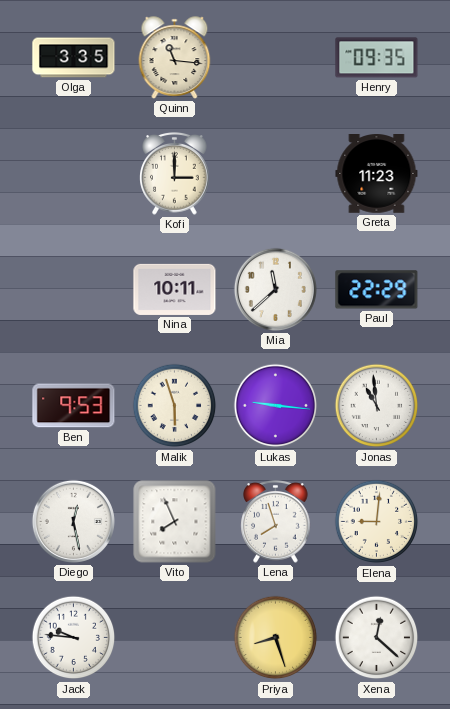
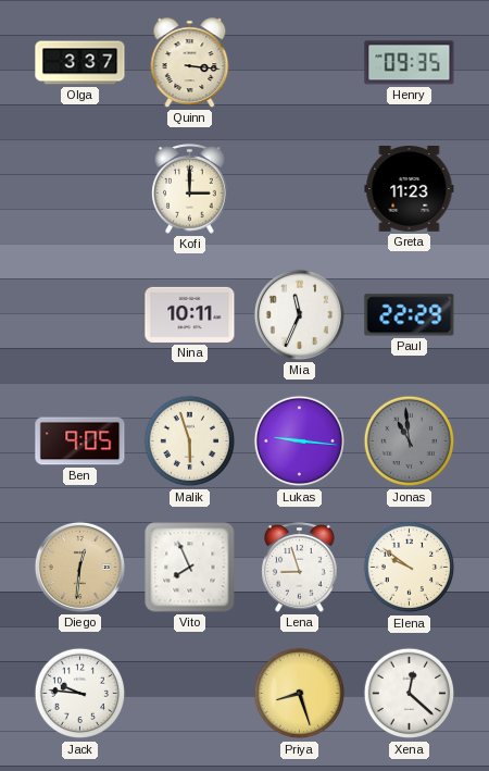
Olga: 3:35 -> 3:37
Quinn: 11:16 -> 3:16
Mia: 11:38 -> 11:34
Ben: 9:53 -> 9:05
Jonas dial: white -> grey
Diego: 12:28 -> 12:31
Diego dial: white -> champagne
Lena: 7:57 -> 8:57
Elena: 9:01 -> 9:51
